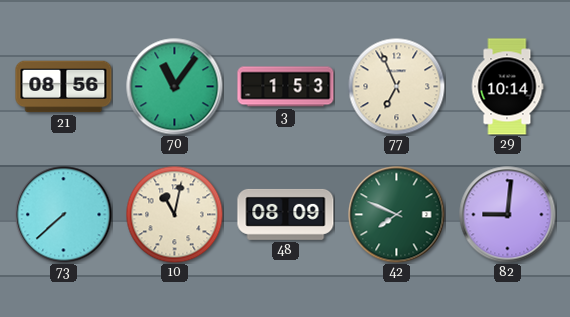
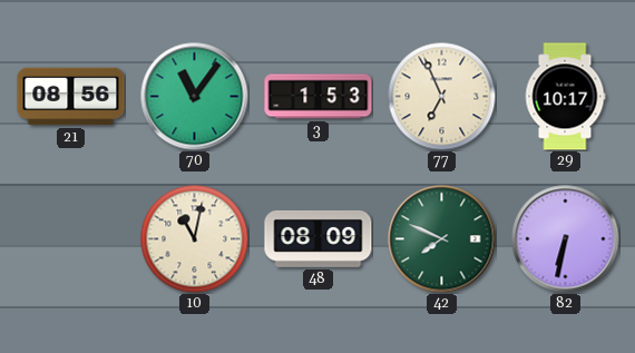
29: 10:14 -> 10:17
73: 7:38 -> none
82: 9:01 -> 6:32
